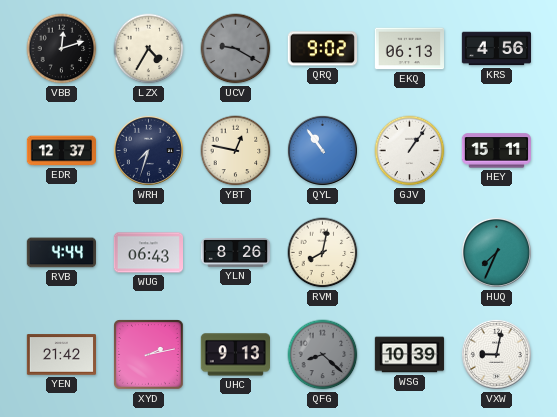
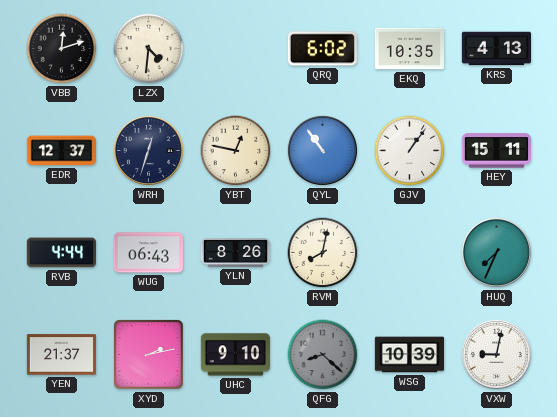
LZX: 4:35 -> 4:31
UCV: 9:20 -> none
QRQ: 9:02 -> 6:02
EKQ: 06:13 -> 10:35
KRS: 4:56 -> 4:13
WRH: 7:33 -> 12:33
YEN: 21:42 -> 21:37
UHC: 9:13 -> 9:10
